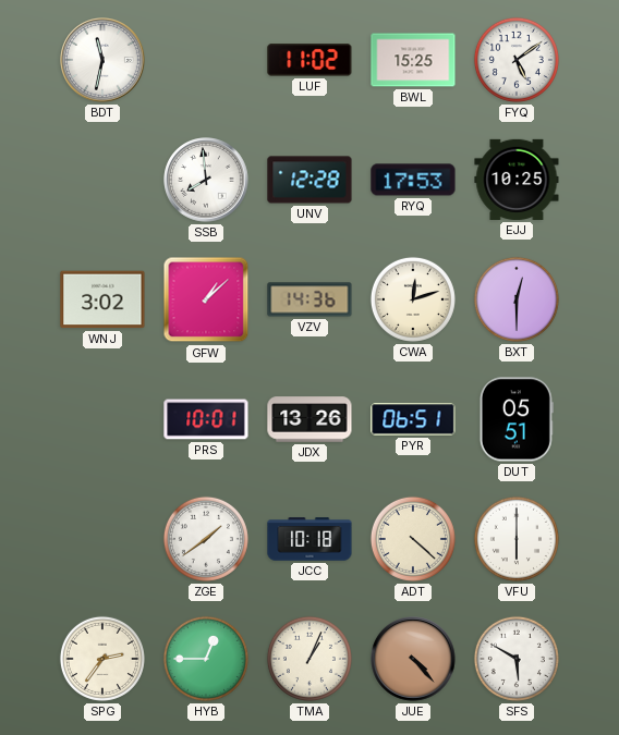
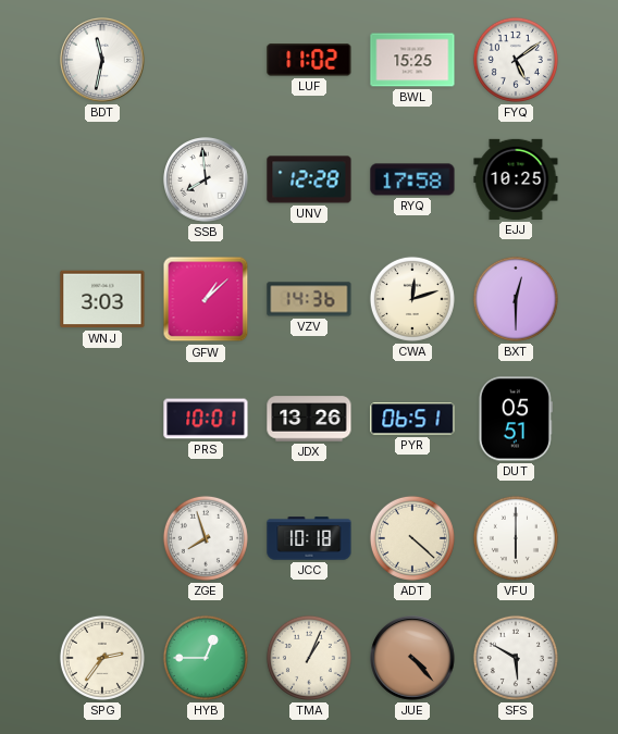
RYQ: 17:53 -> 17:58
WNJ: 3:02 -> 3:03
ZGE: 1:39 -> 7:57
